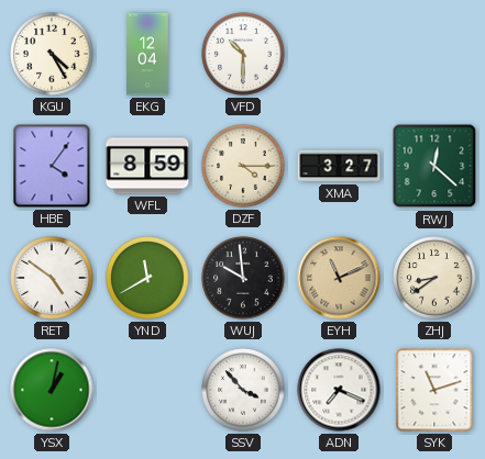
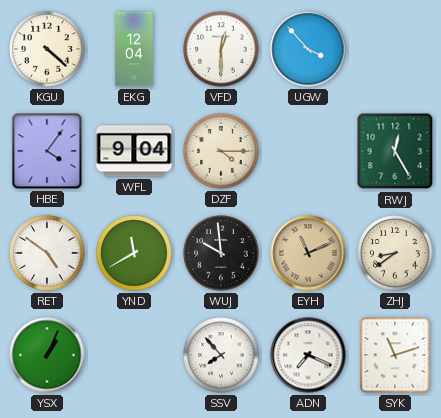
KGU: 4:25 -> 4:22
VFD: 10:30 -> 12:30
UGW: none -> 3:53
WFL: 8:59 -> 9:04
XMA: 3:27 -> none
RWJ: 12:22 -> 12:25
YSX: 1:02 -> 1:04
SSV: 3:53 -> 7:53
